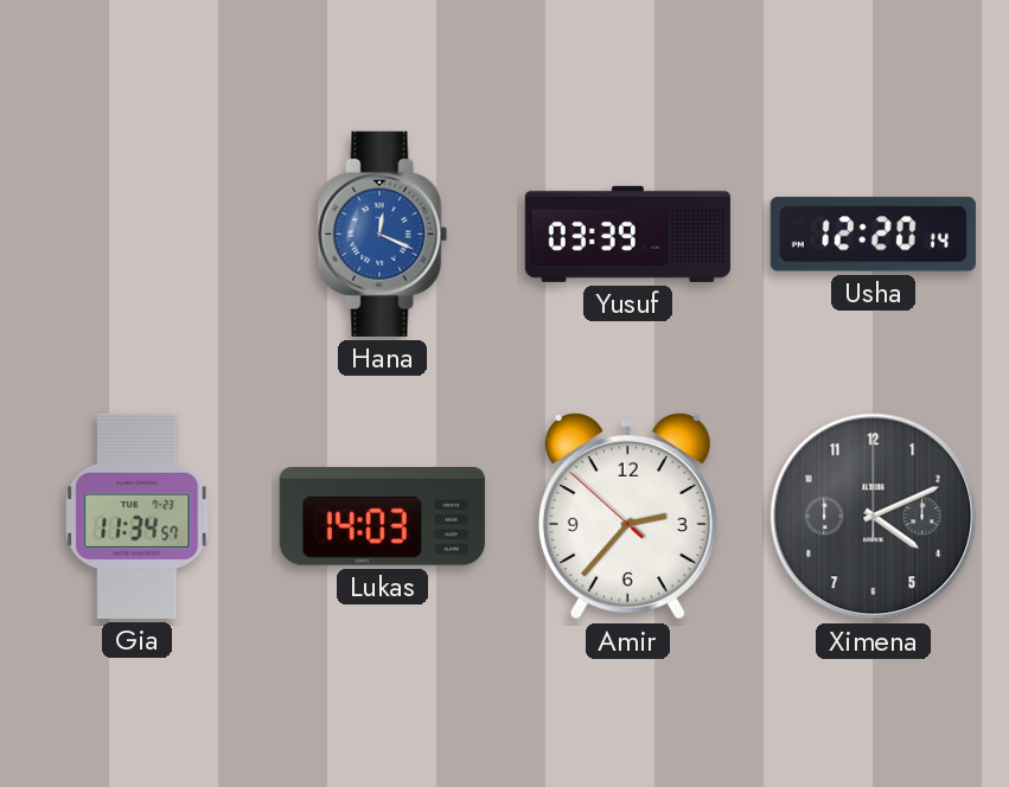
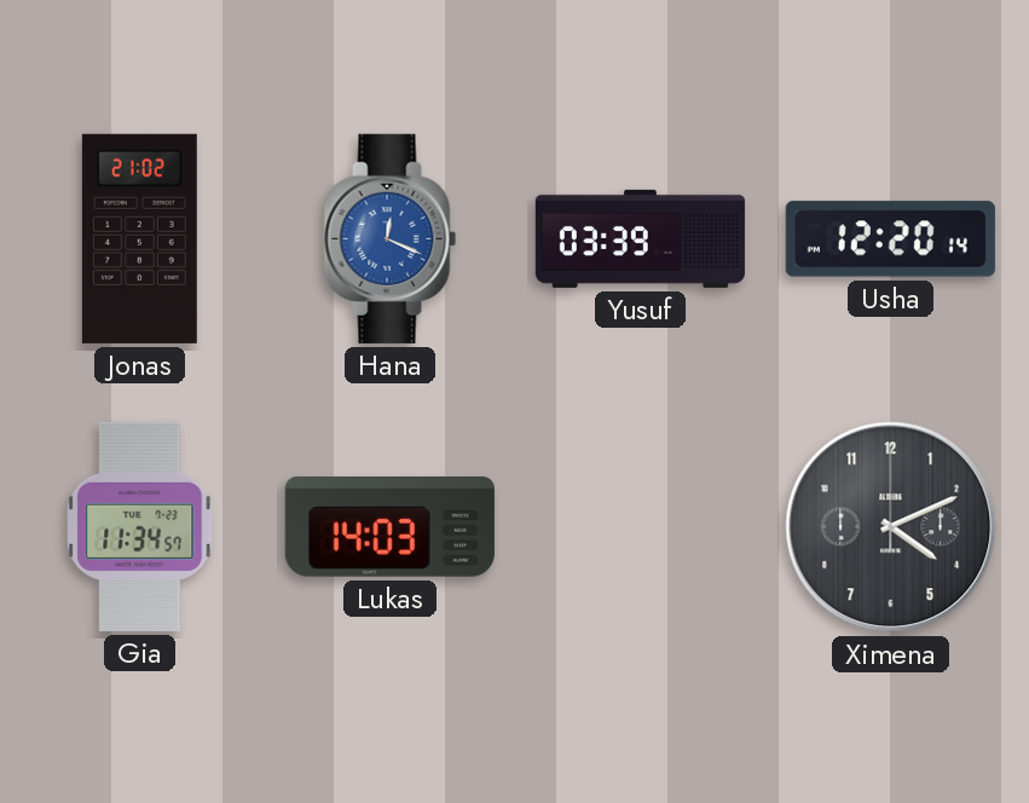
Jonas: none -> 21:02
Amir: 2:36 -> none
